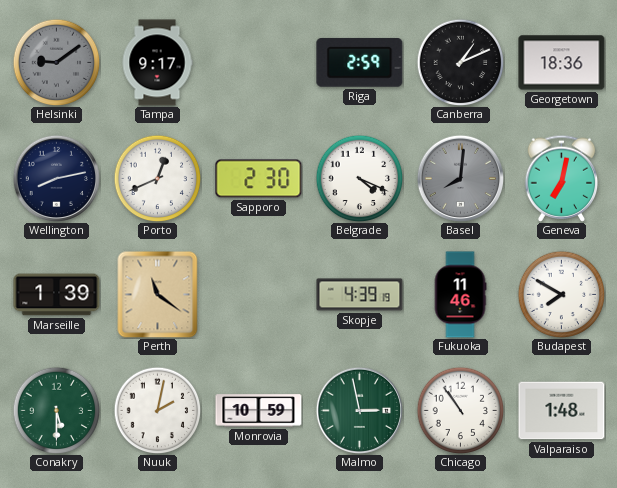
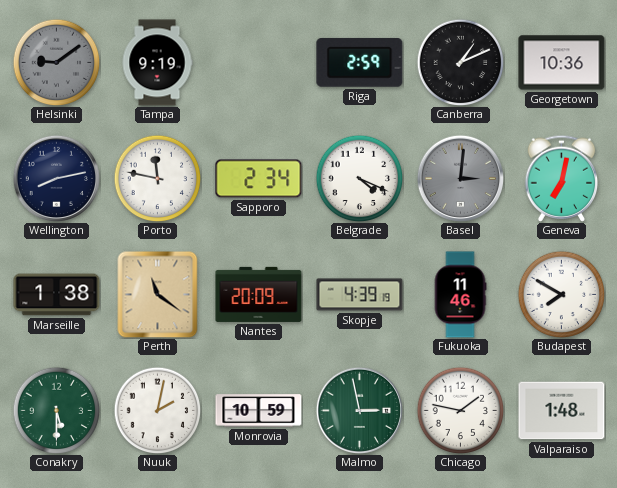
Tampa: 9:17 -> 9:19
Georgetown: 18:36 -> 10:36
Porto: 12:41 -> 11:47
Sapporo: 2:30 -> 2:34
Basel: 8:01 -> 3:01
Marseille: 1:39 -> 1:38
Nantes: none -> 20:09
Chicago: 10:54 -> 1:47
